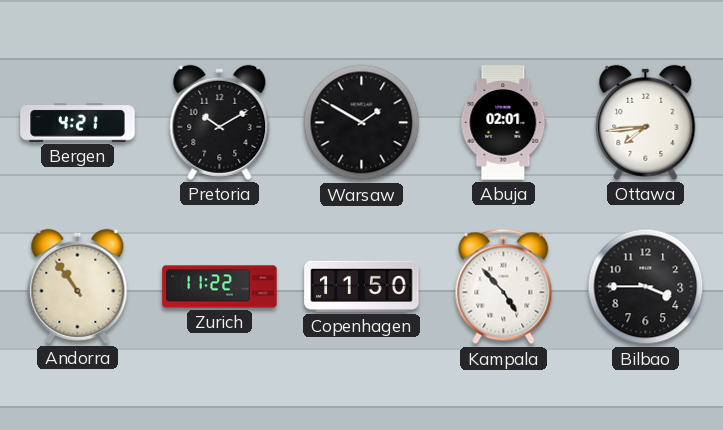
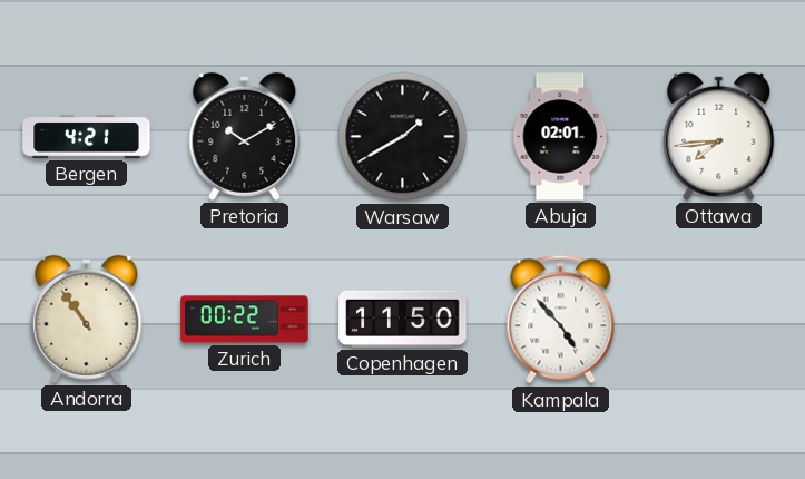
Warsaw: 1:50 -> 1:40
Zurich: 11:22 -> 00:22
Bilbao: 3:45 -> none
